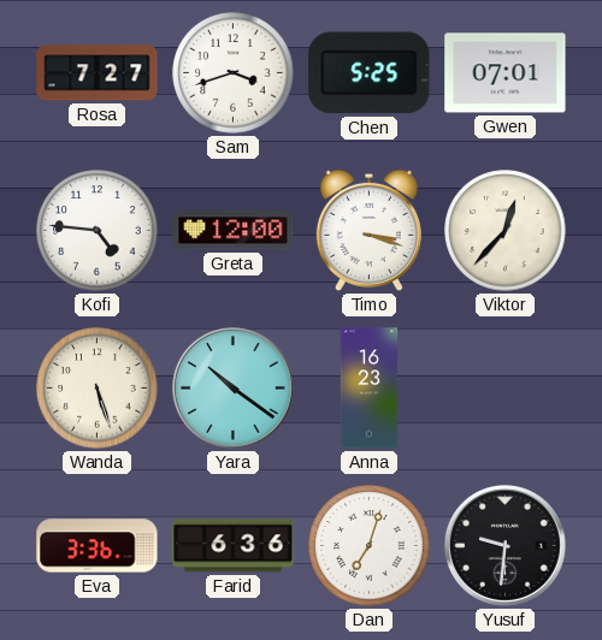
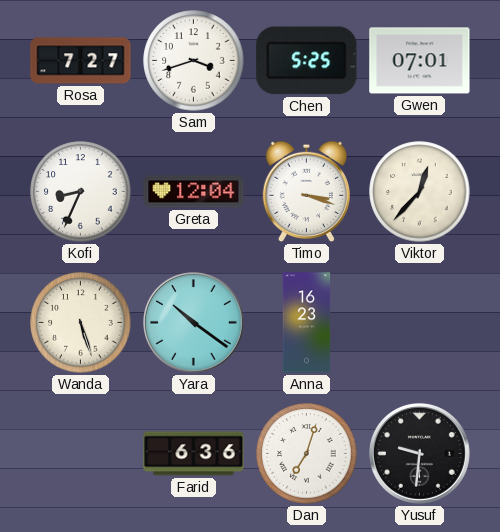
Kofi: 4:46 -> 8:34
Greta: 12:00 -> 12:04
Eva: 3:36 -> none
